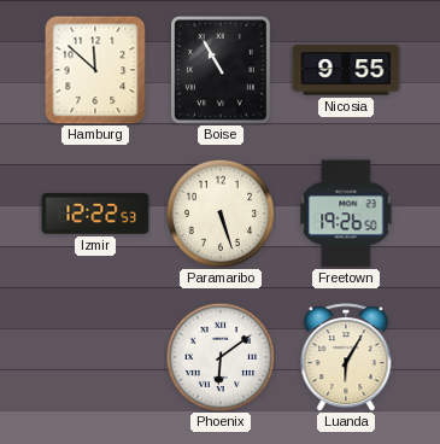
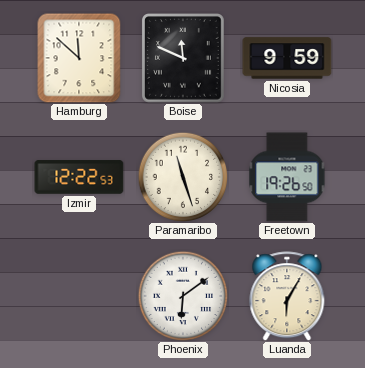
Boise: 10:55 -> 11:49
Nicosia: 9:55 -> 9:59
Paramaribo: 5:27 -> 11:27
